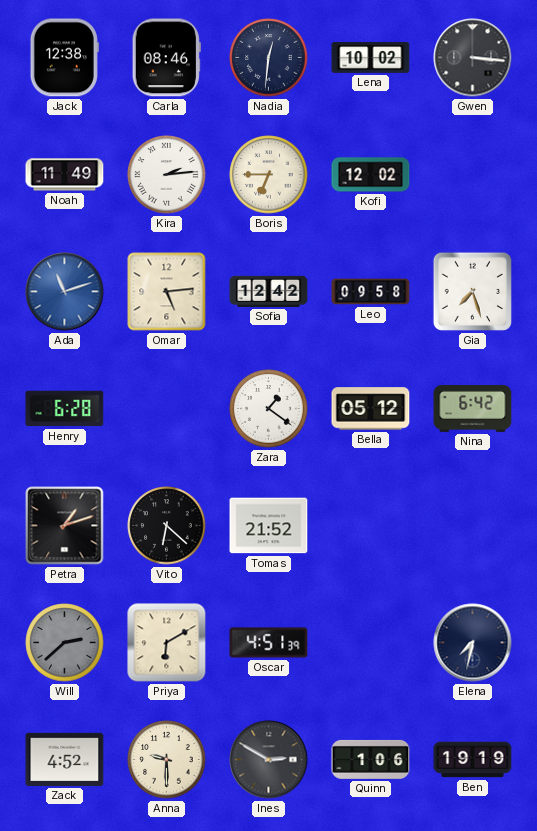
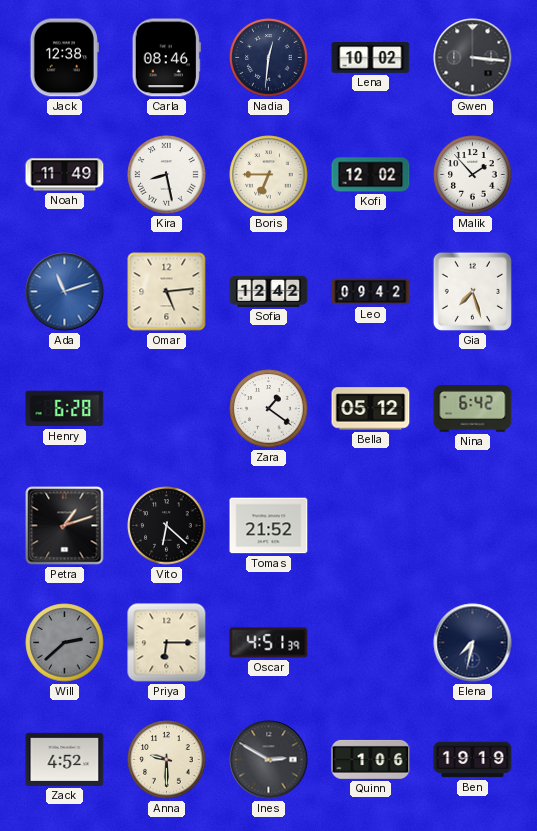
Kira: 2:14 -> 8:28
Malik: none -> 1:53
Leo: 09:58 -> 09:42
Priya: 6:10 -> 6:15
